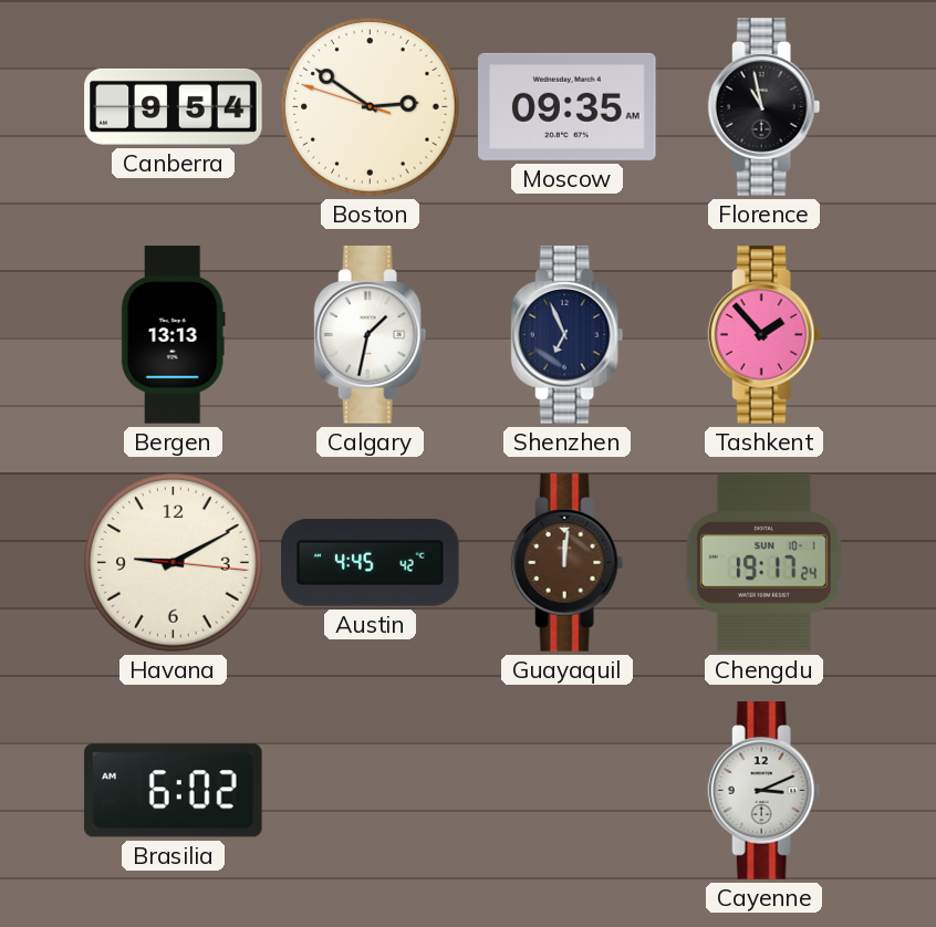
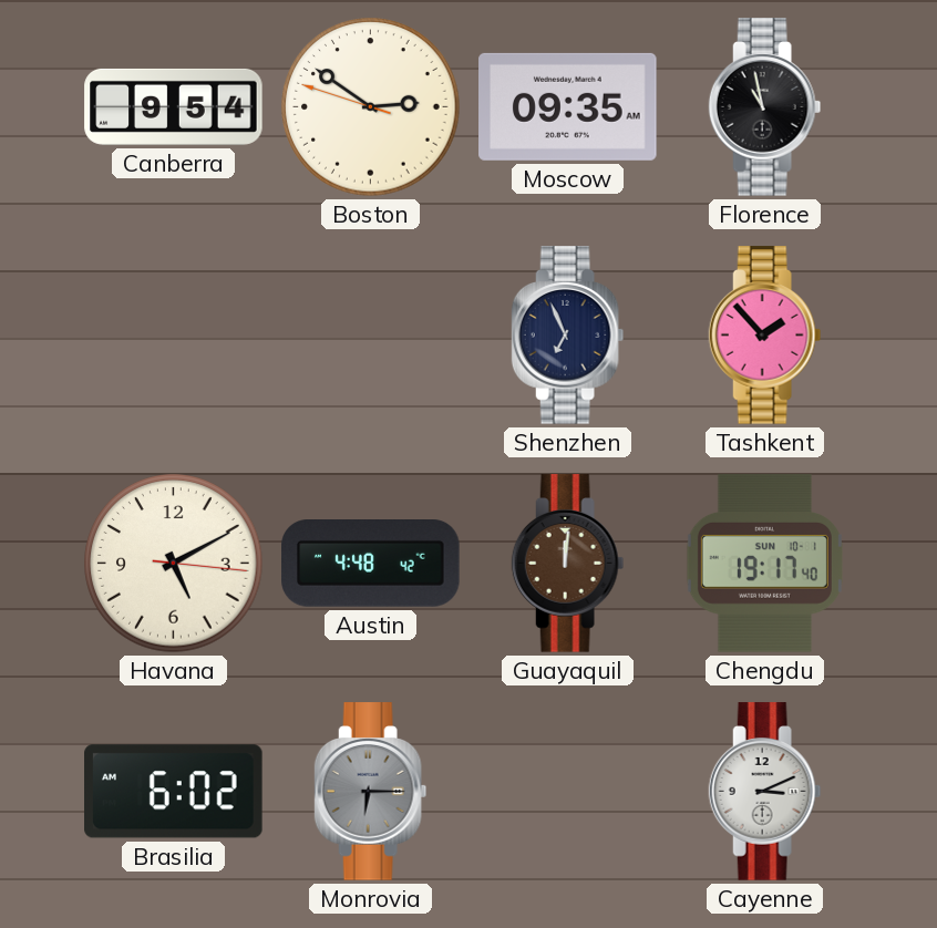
Bergen: 13:13 -> none
Calgary: 1:32 -> none
Havana: 9:10 -> 5:10
Austin: 4:45 -> 4:48
Chengdu: 19:17:24 -> 19:17:40
Monrovia: none -> 6:15
